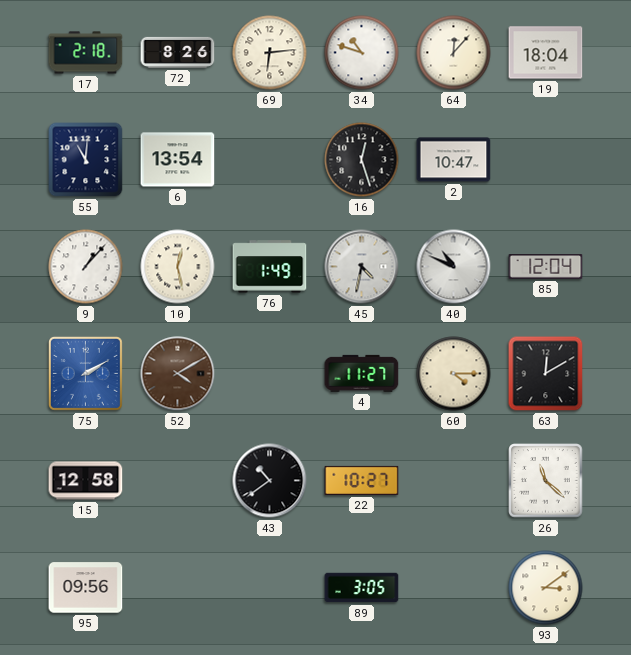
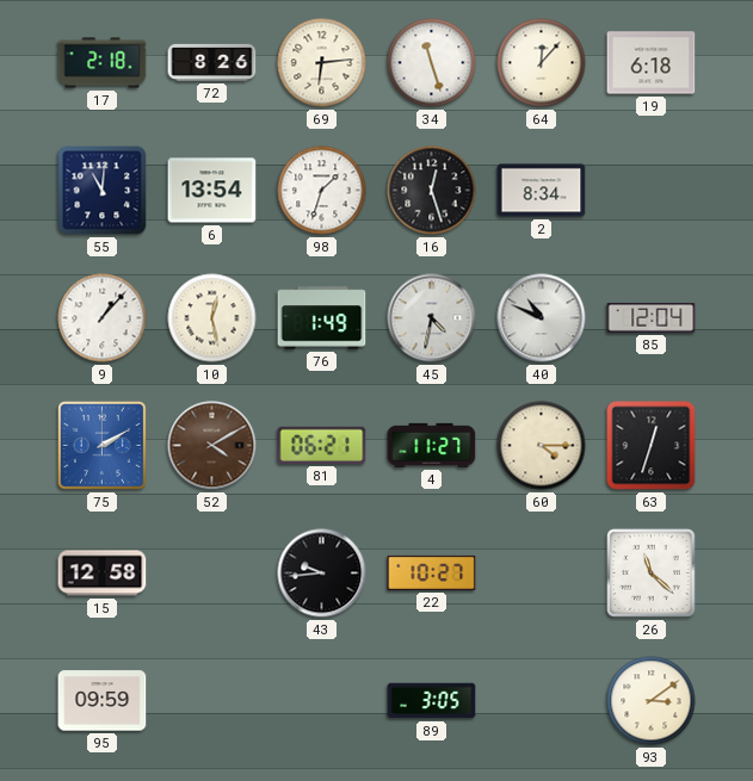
34: 10:48 -> 11:27
19: 18:04 -> 6:18
98: none -> 1:33
2: 10:47 -> 8:34
81: none -> 06:21
63: 12:10 -> 12:33
43: 10:39 -> 9:44
95: 09:56 -> 09:59
